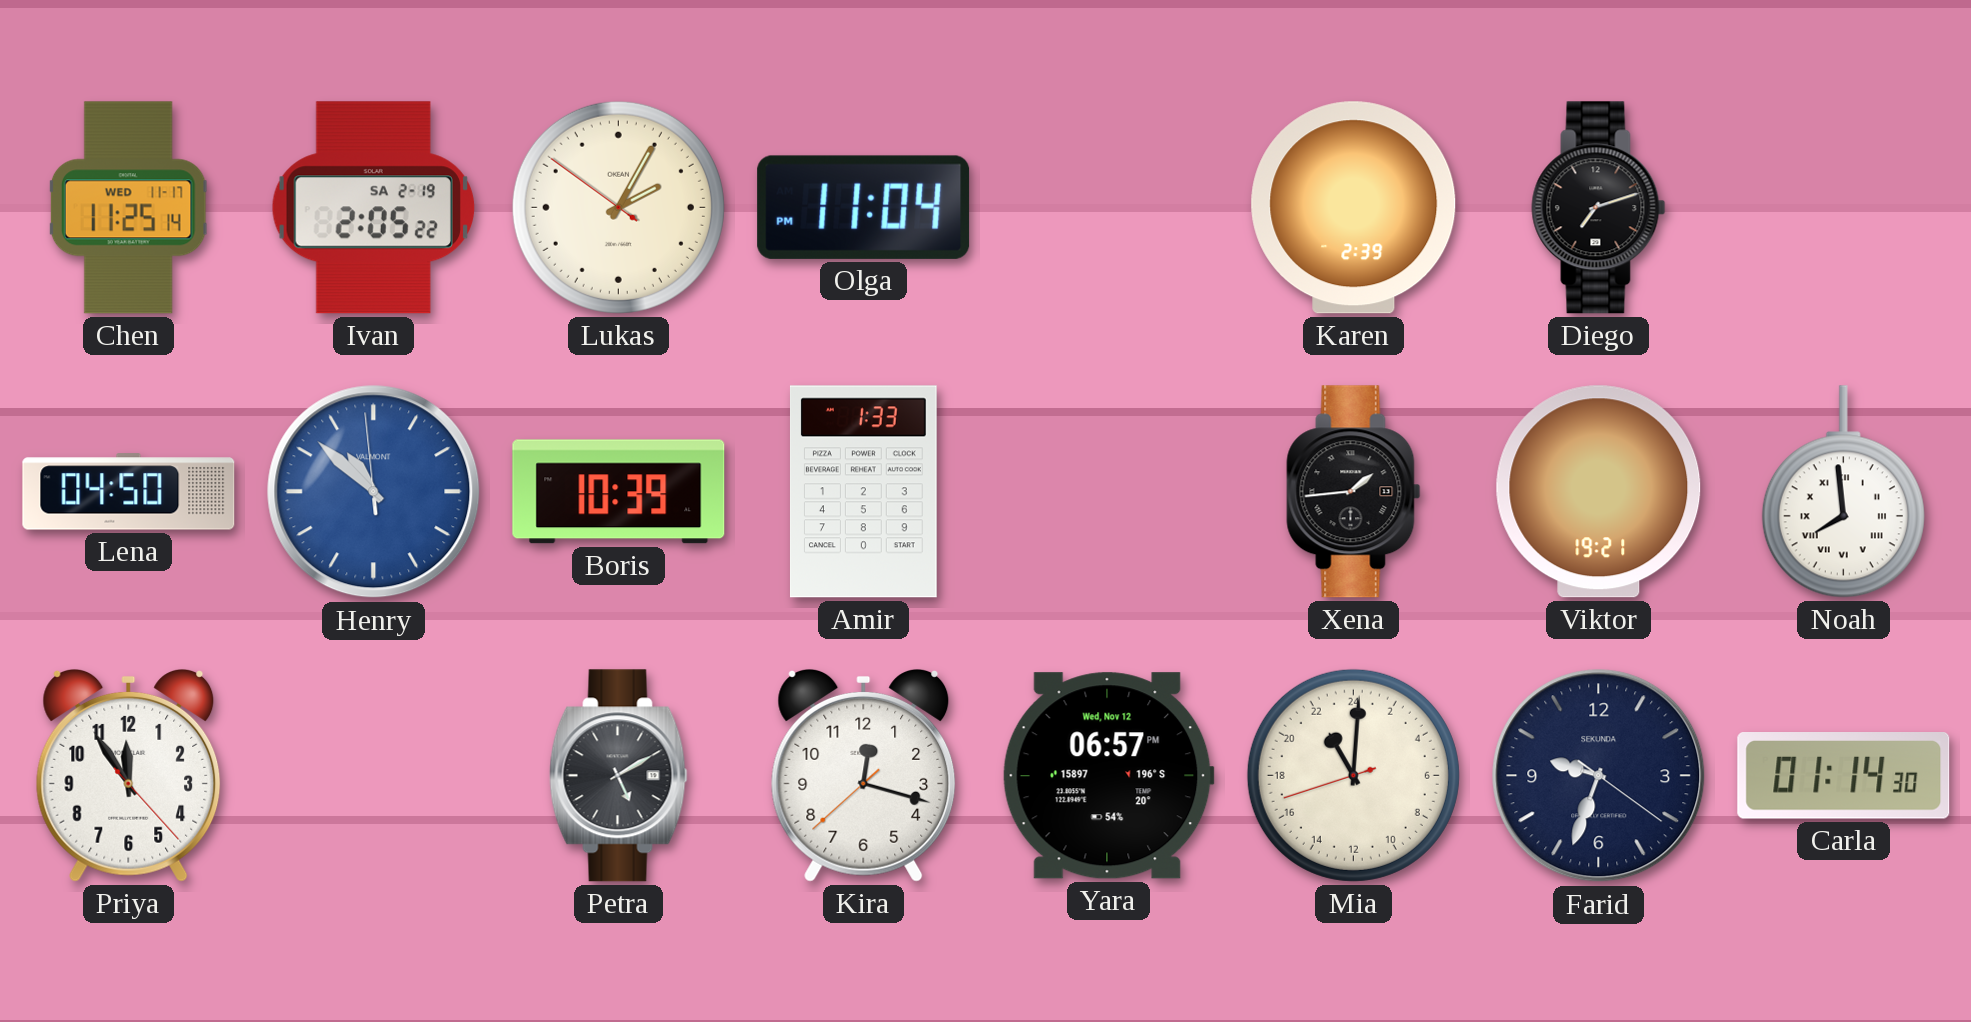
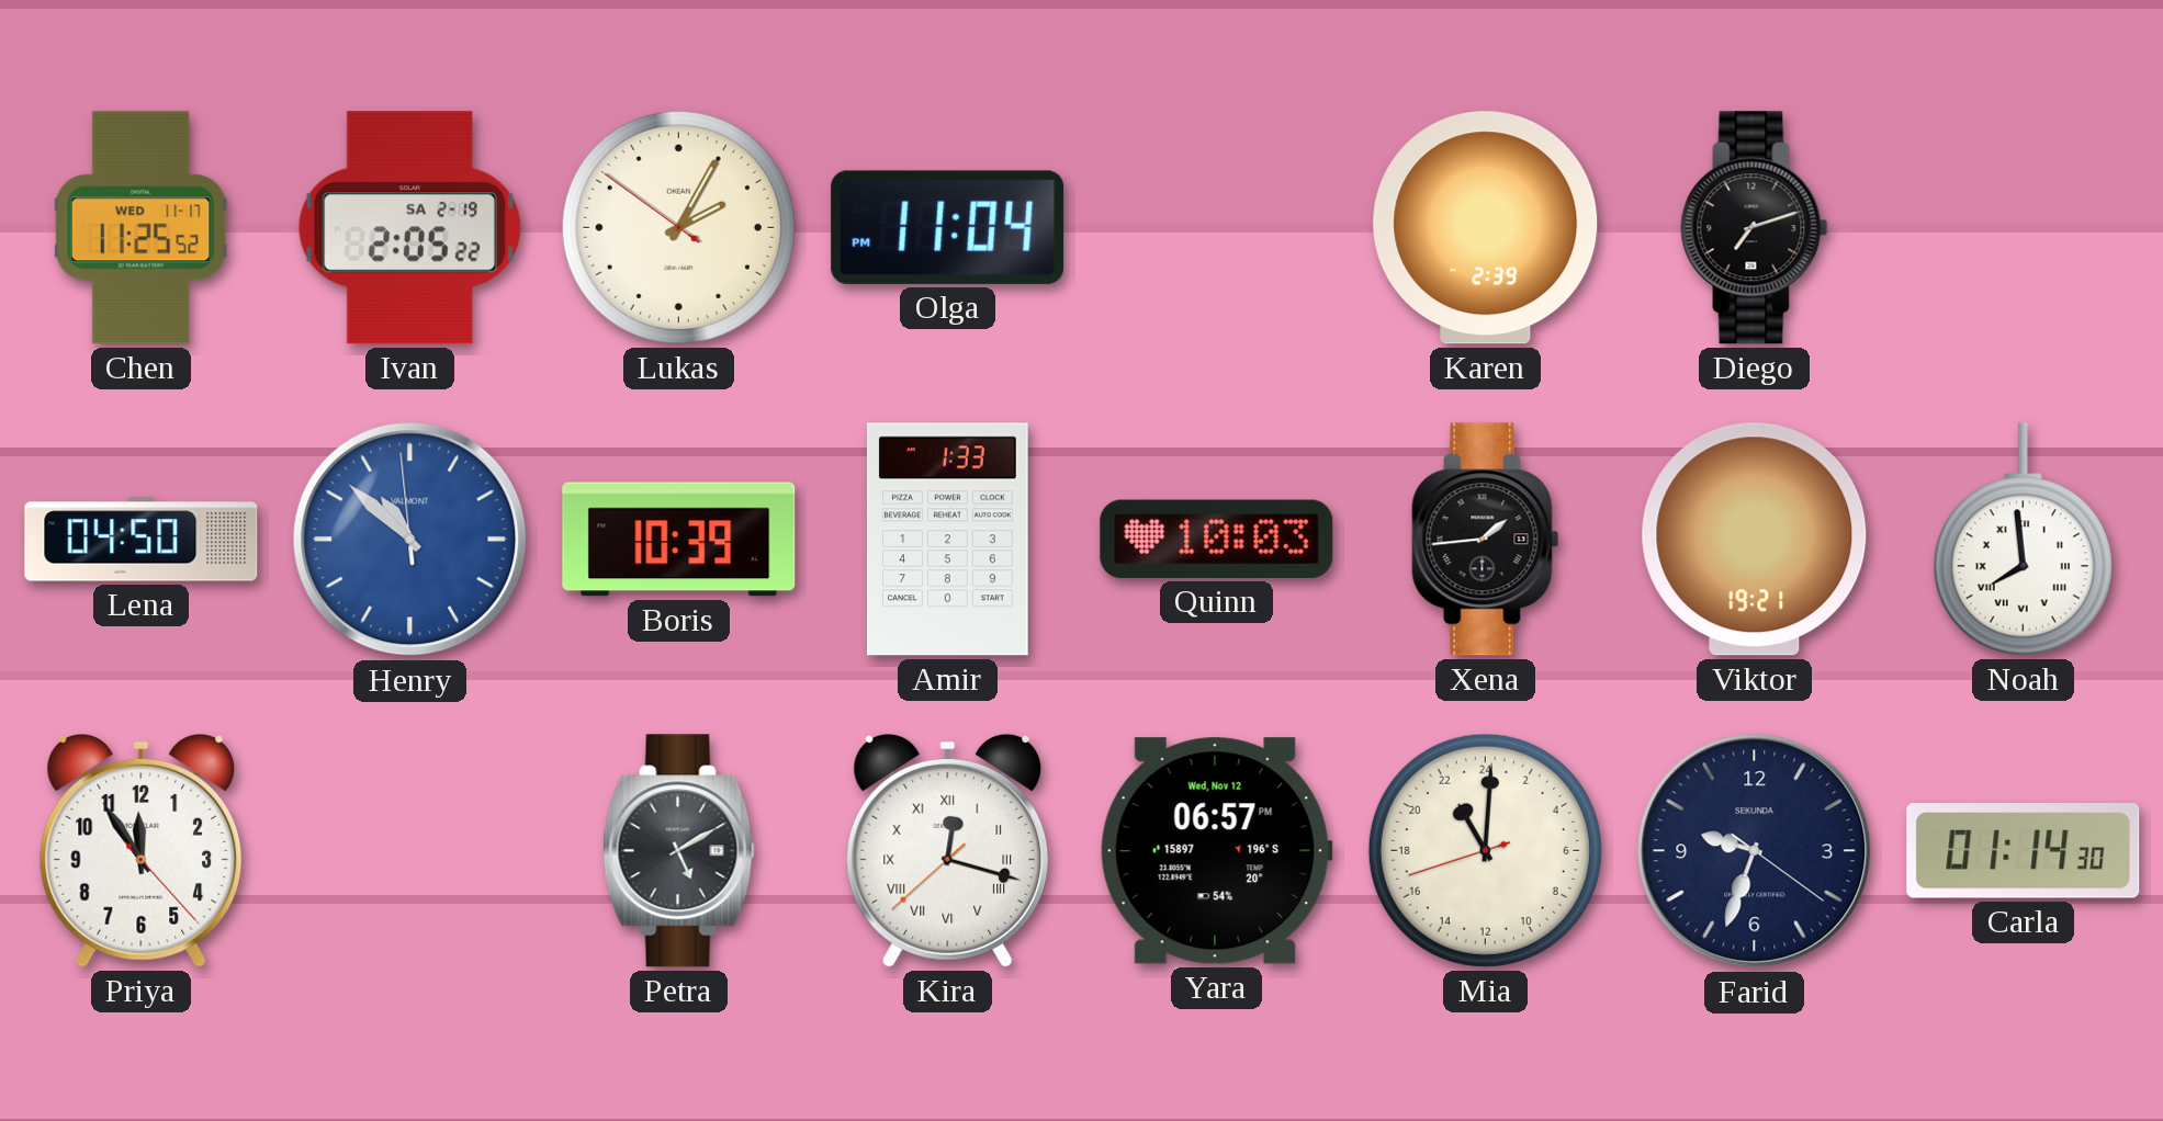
Chen: 11:25:14 -> 11:25:52
Quinn: none -> 10:03
Kira numerals: Arabic -> Roman
